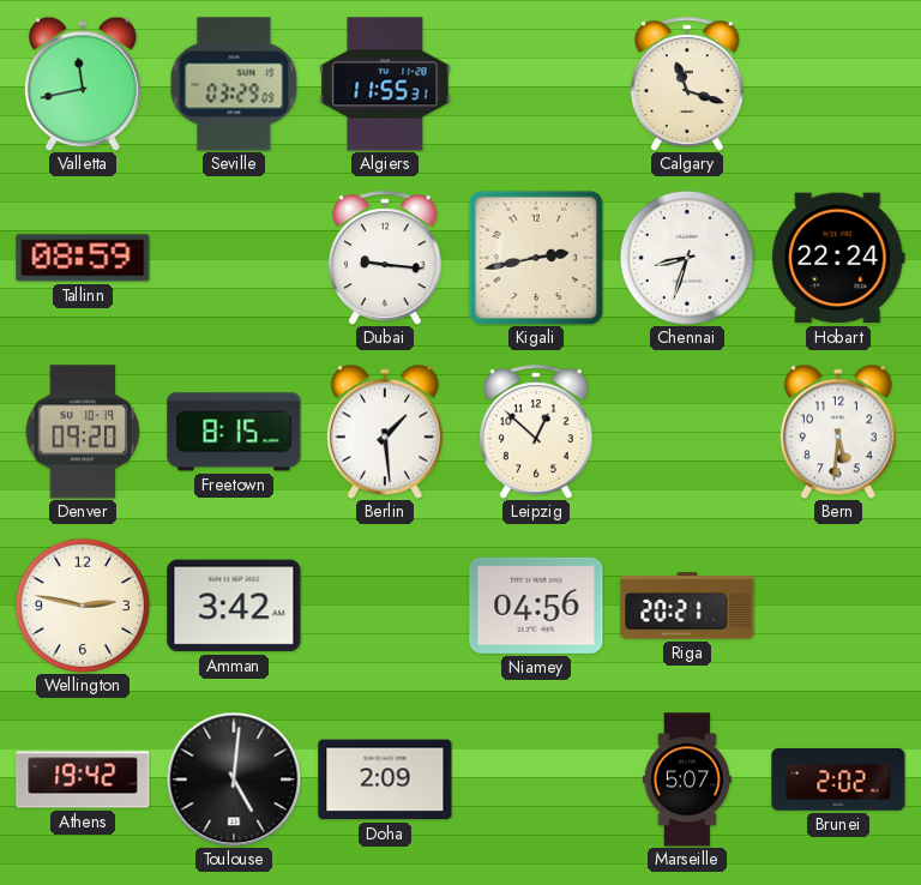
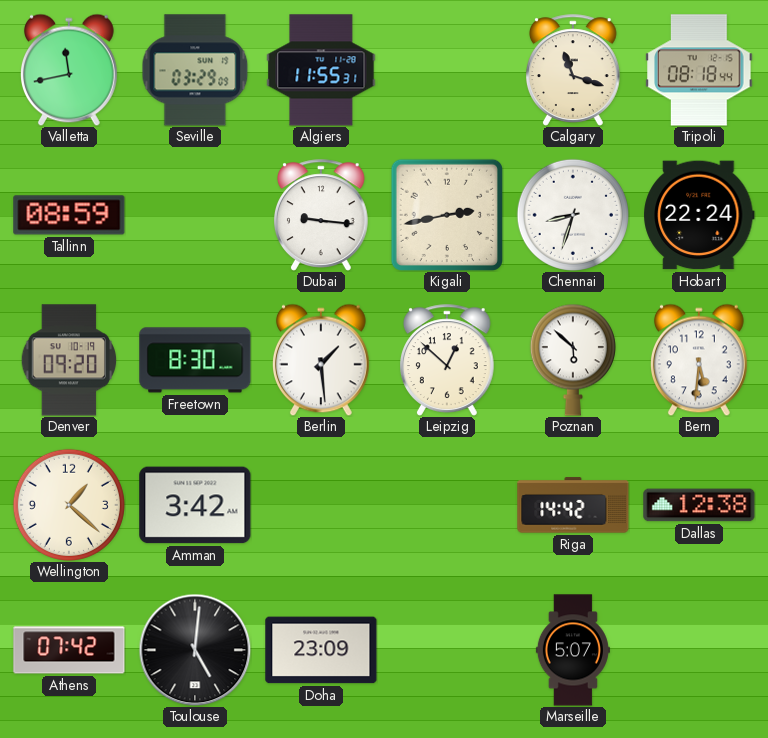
Tripoli: none -> 08:18
Freetown: 8:15 -> 8:30
Poznan: none -> 5:52
Wellington: 2:47 -> 1:22
Niamey: 04:56 -> none
Riga: 20:21 -> 14:42
Dallas: none -> 12:38
Athens: 19:42 -> 07:42
Doha: 2:09 -> 23:09
Brunei: 2:02 -> none
